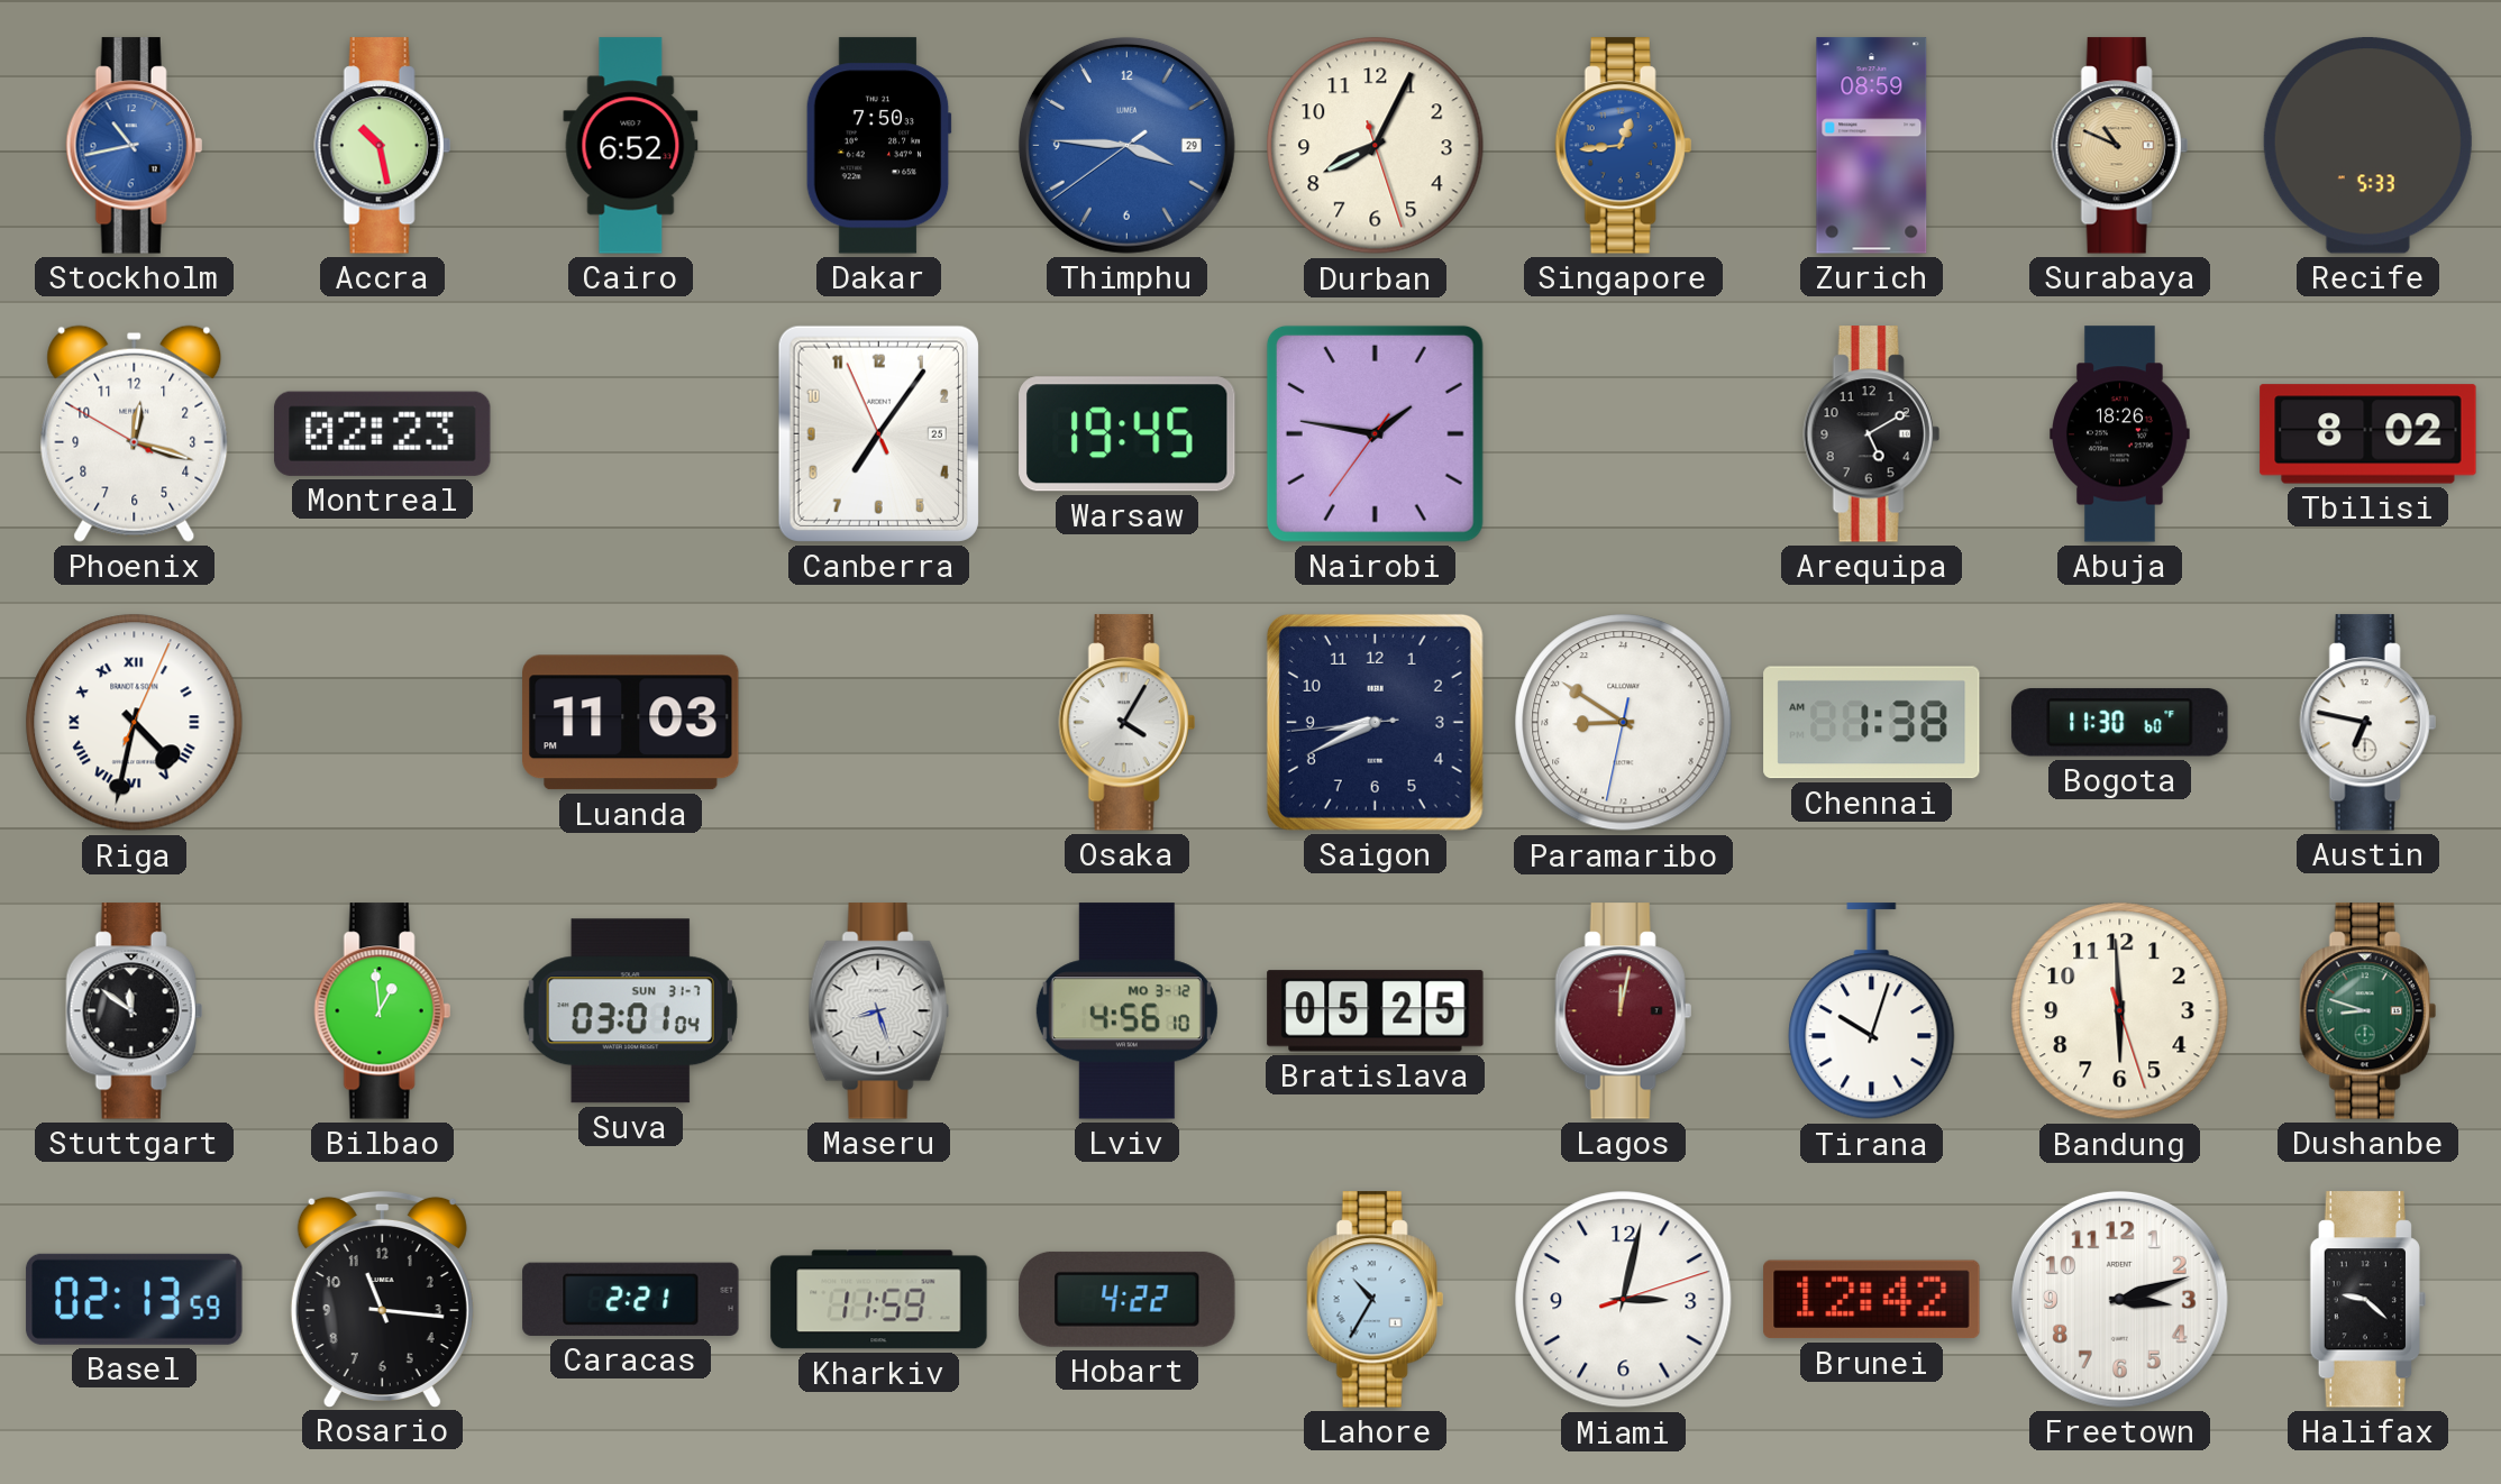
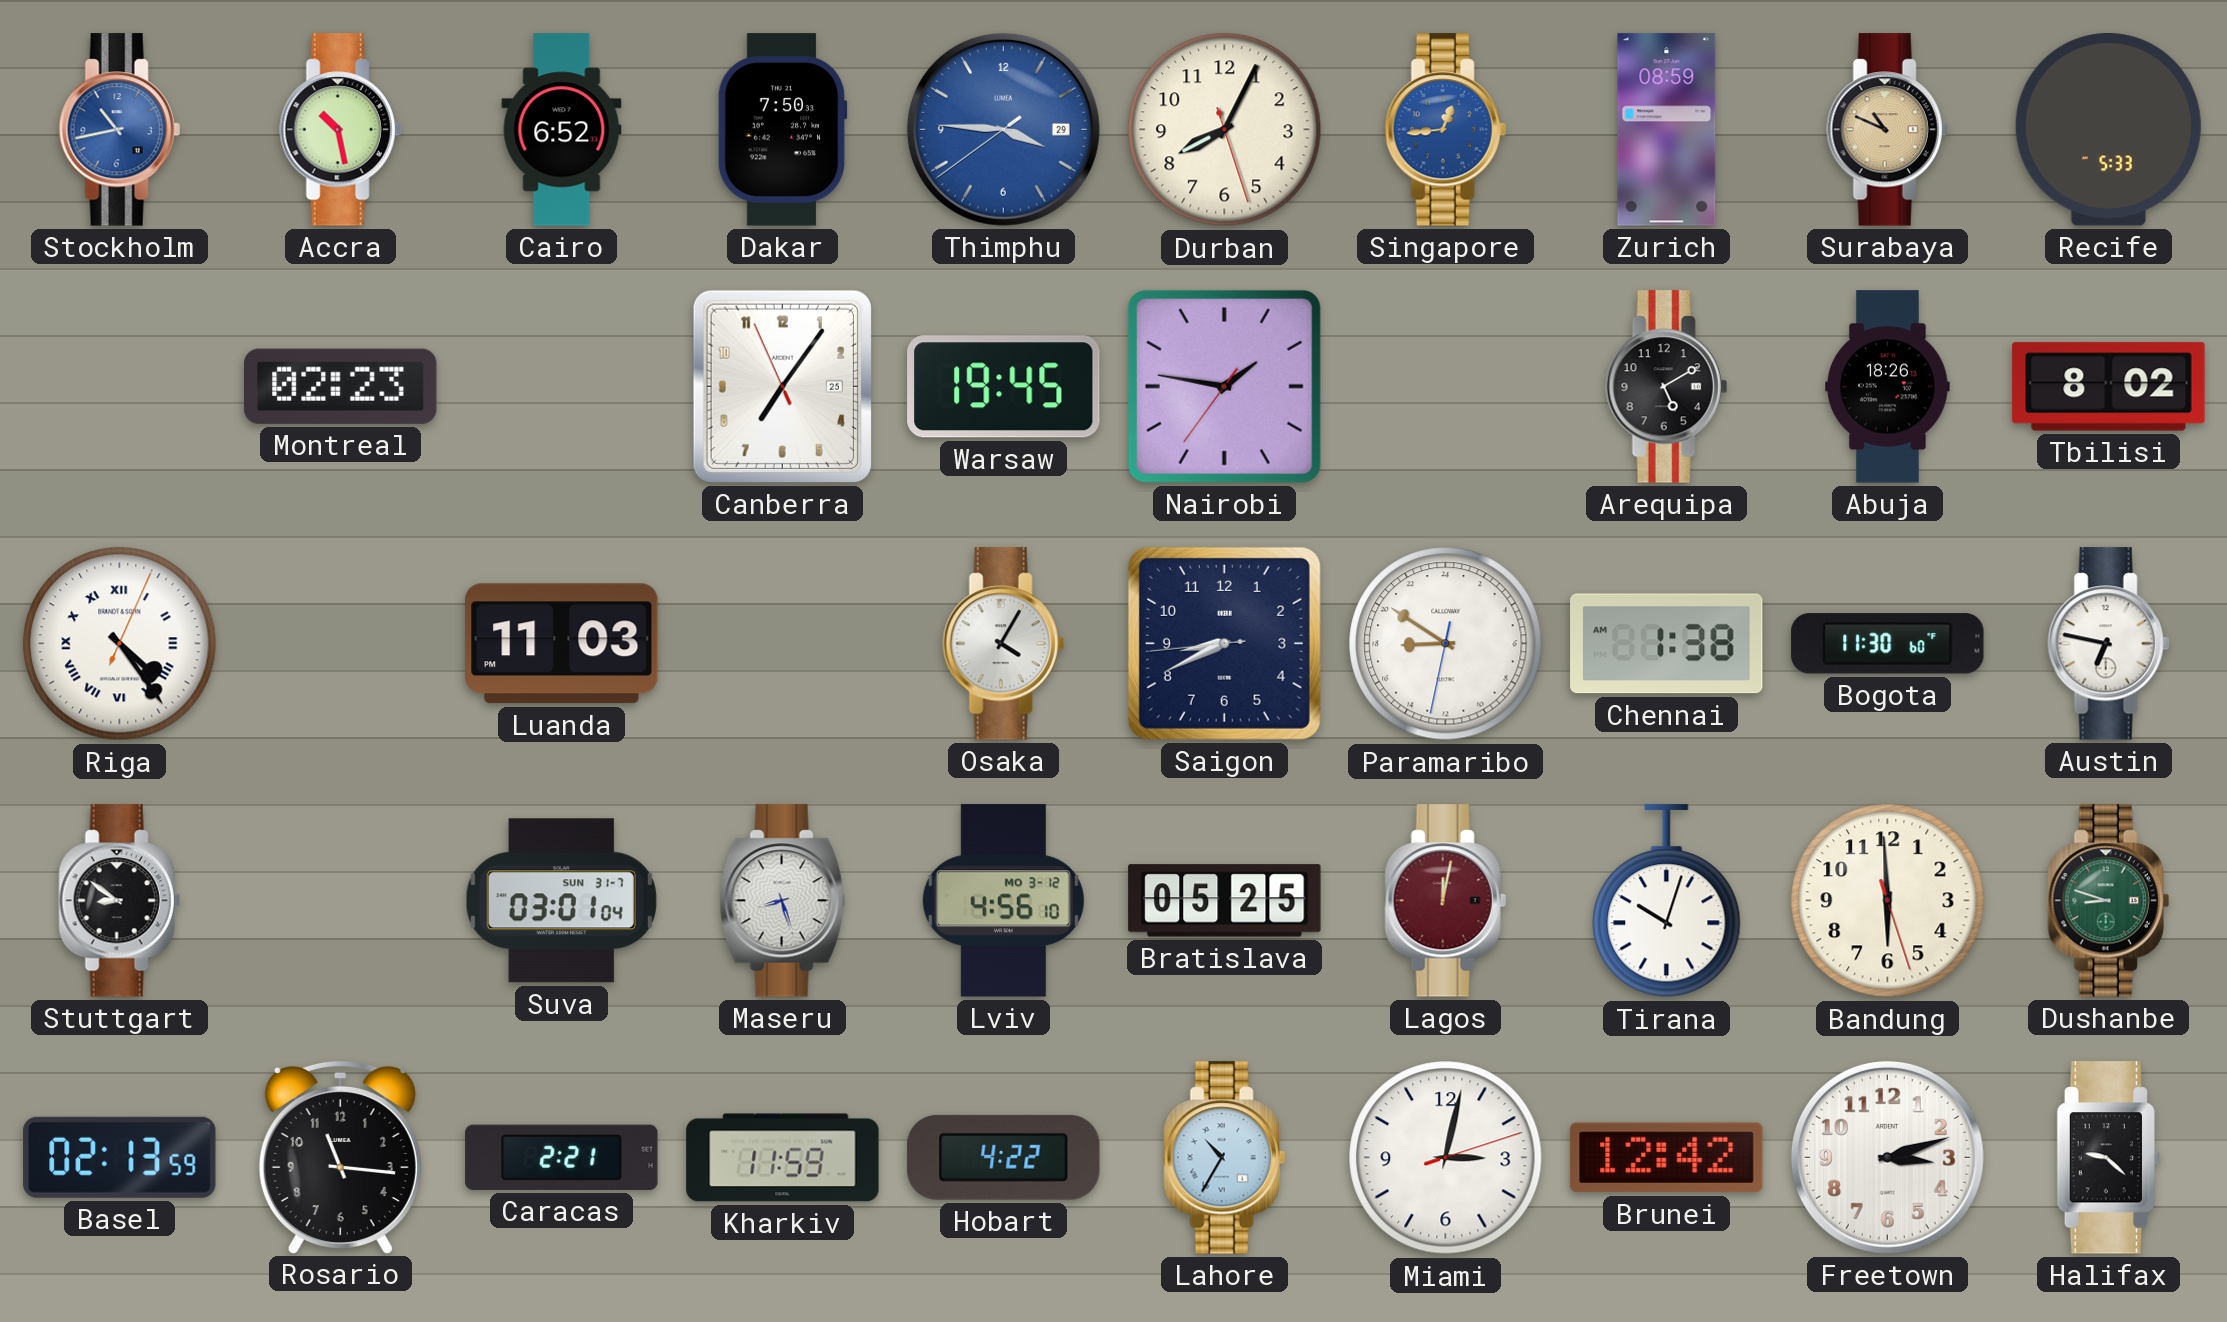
Phoenix: 12:17 -> none
Riga: 4:32 -> 4:24
Stuttgart: 11:51 -> 8:51
Bilbao: 12:59 -> none
